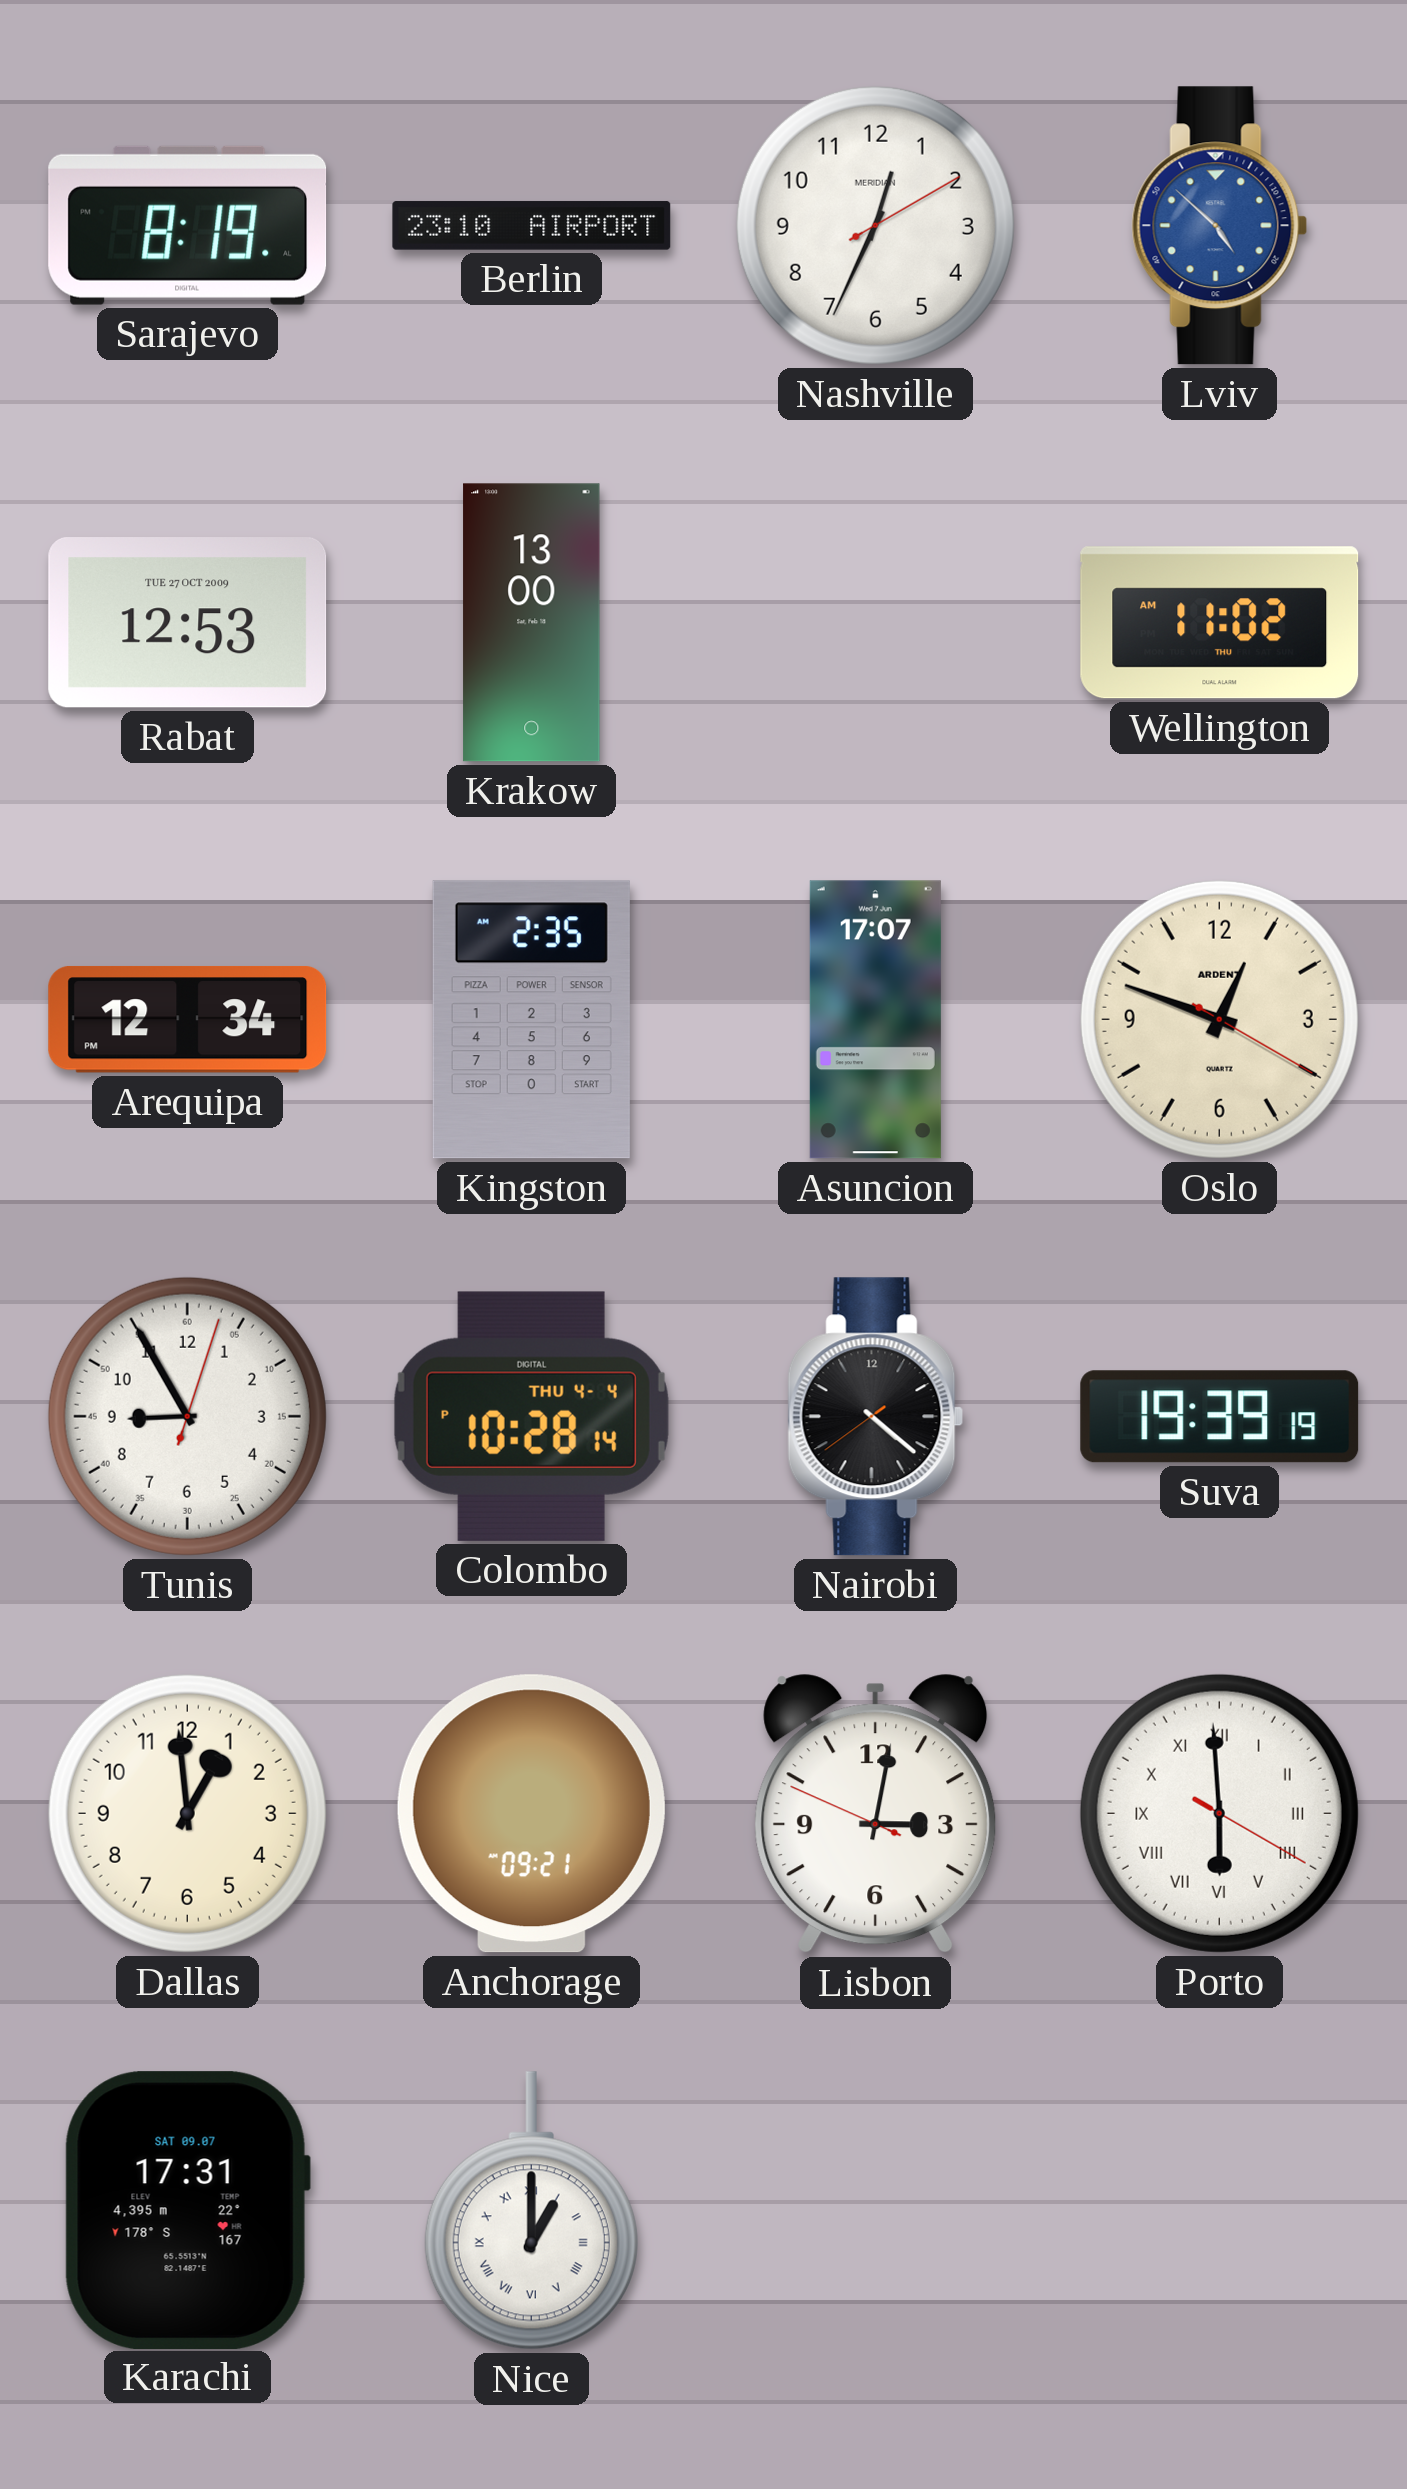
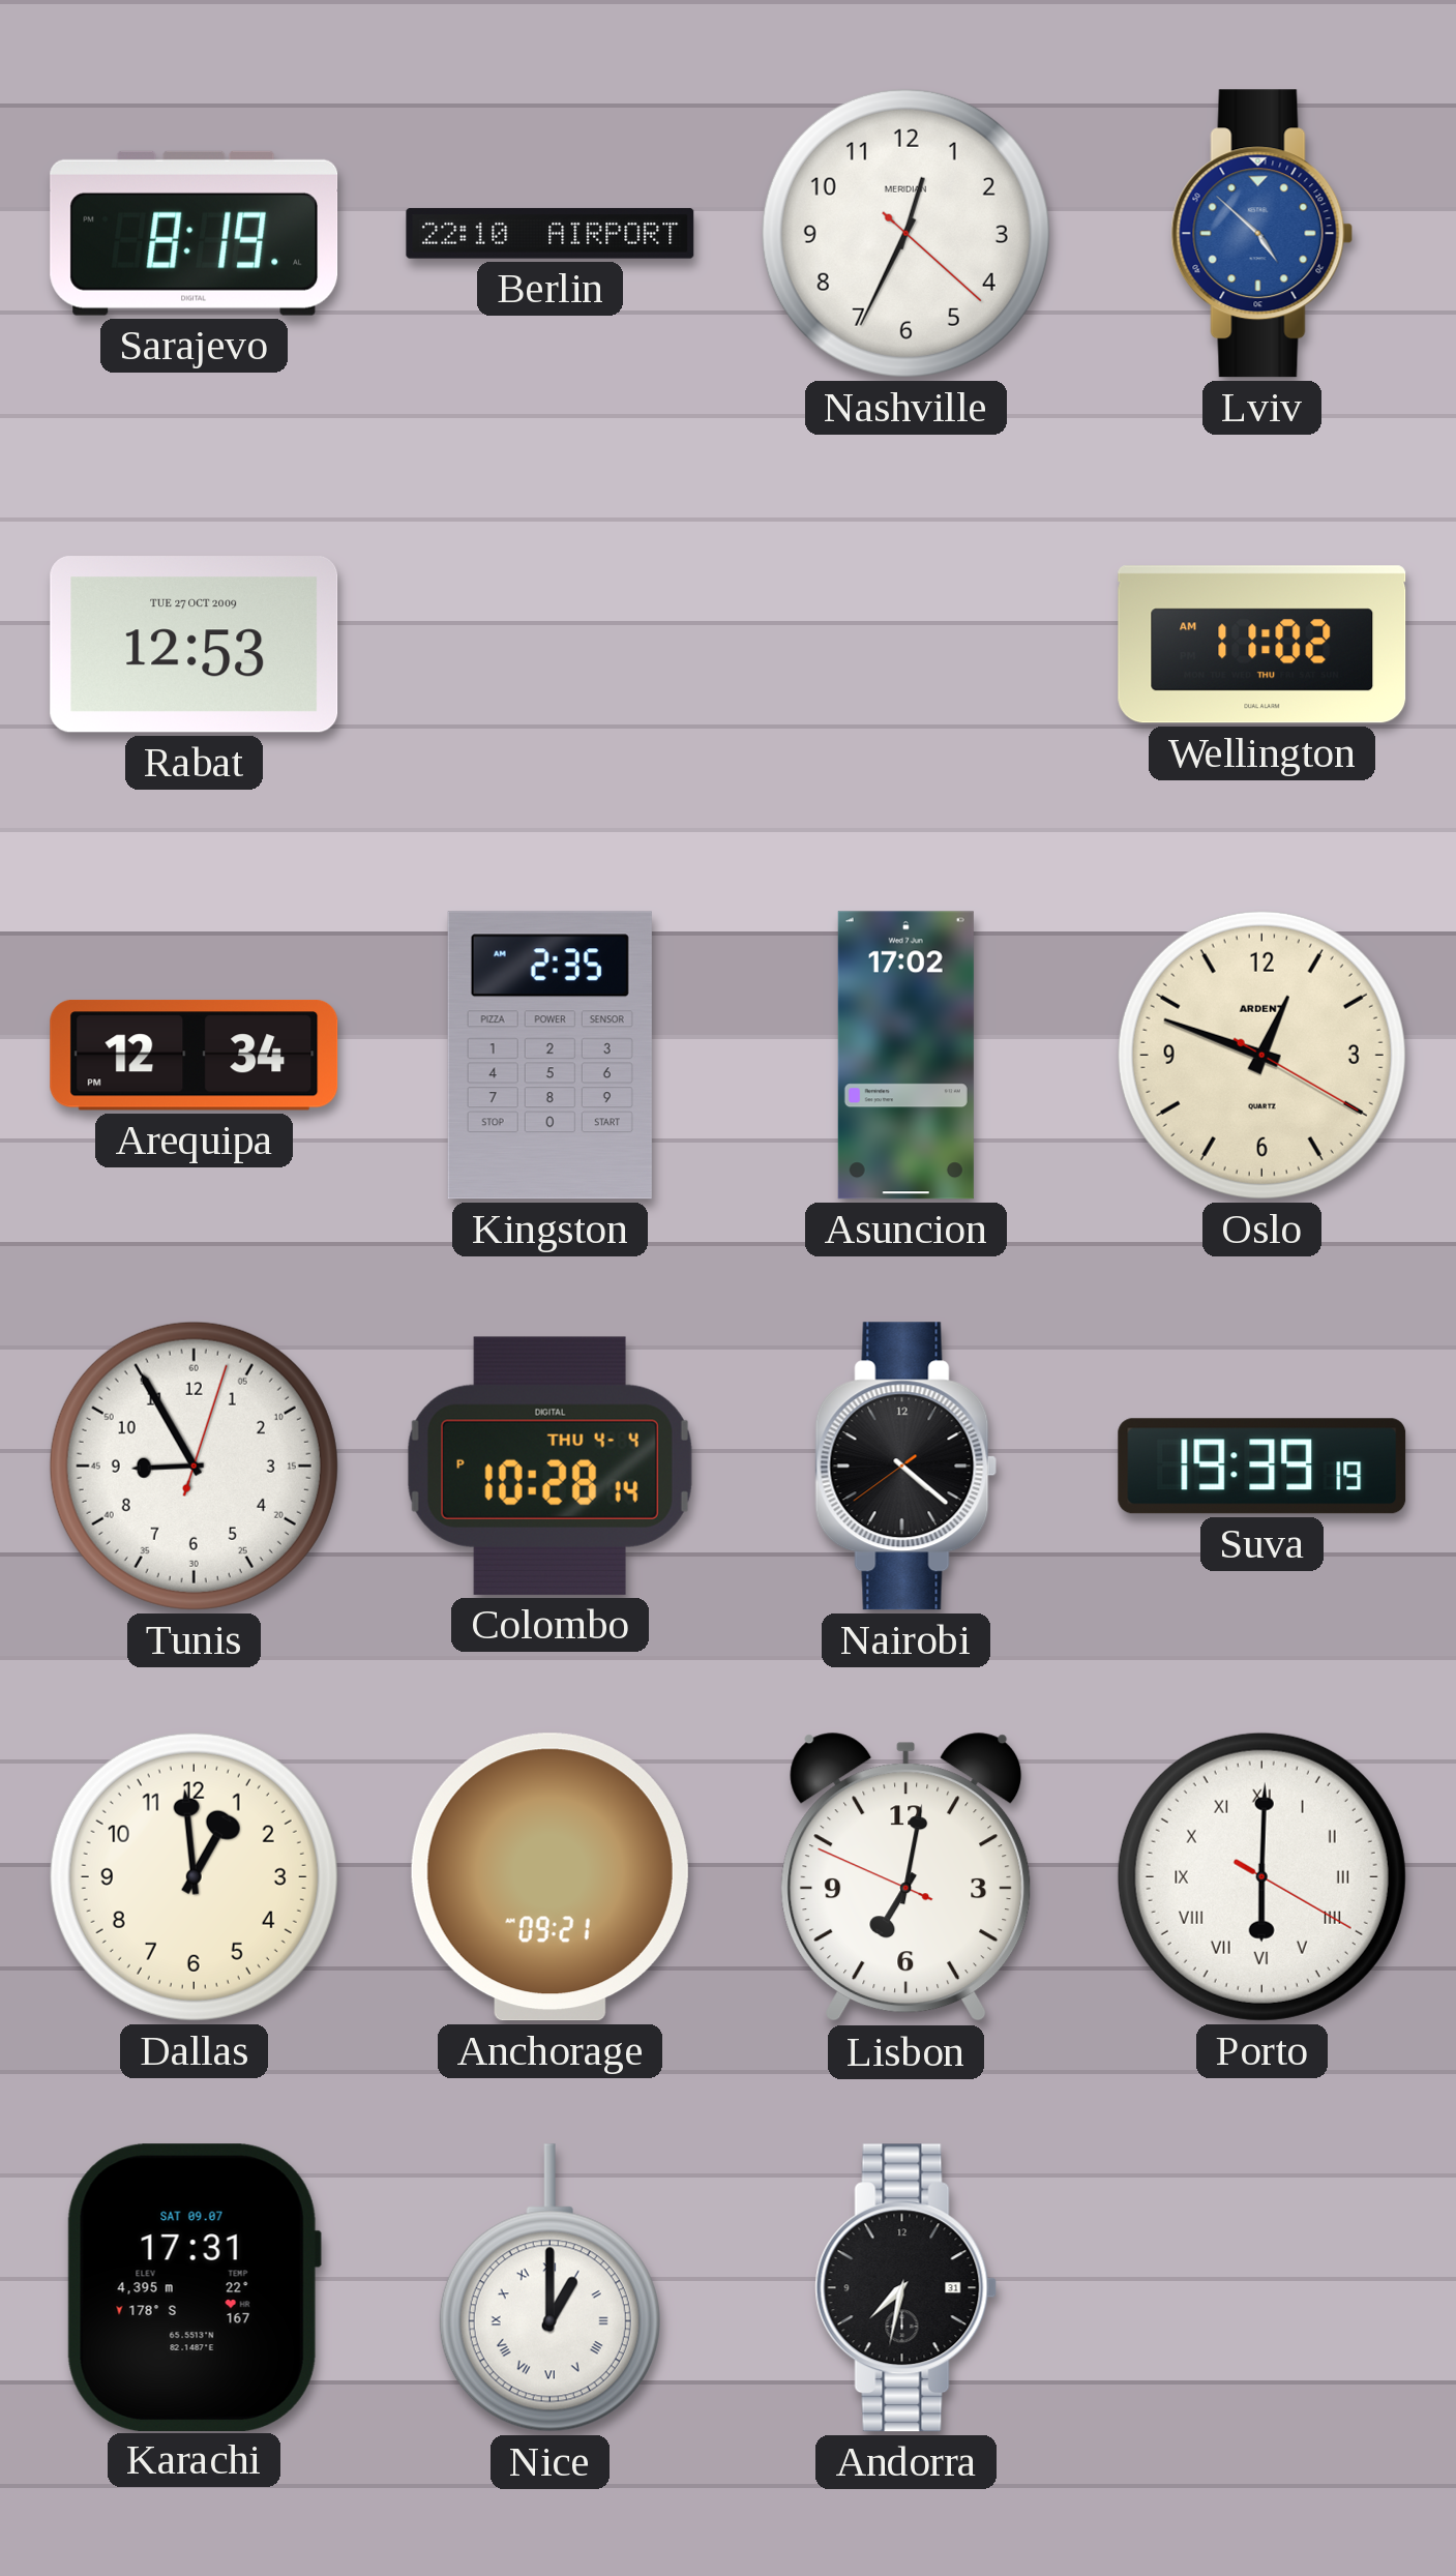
Berlin: 23:10 -> 22:10
Nashville: 12:34:10 -> 12:34:22
Krakow: 13:00 -> none
Asuncion: 17:07 -> 17:02
Lisbon: 3:01 -> 7:01
Porto: 5:59 -> 6:00
Andorra: none -> 7:32
